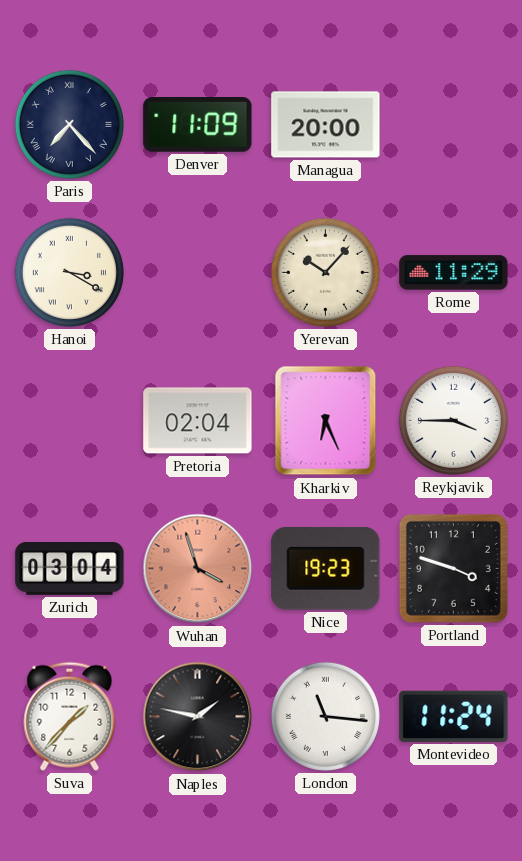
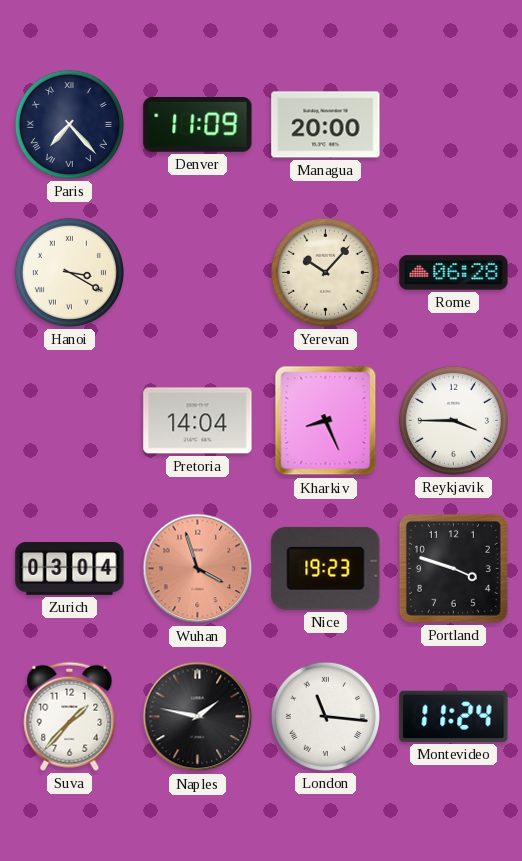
Rome: 11:29 -> 06:28
Pretoria: 02:04 -> 14:04
Kharkiv: 6:26 -> 8:26
